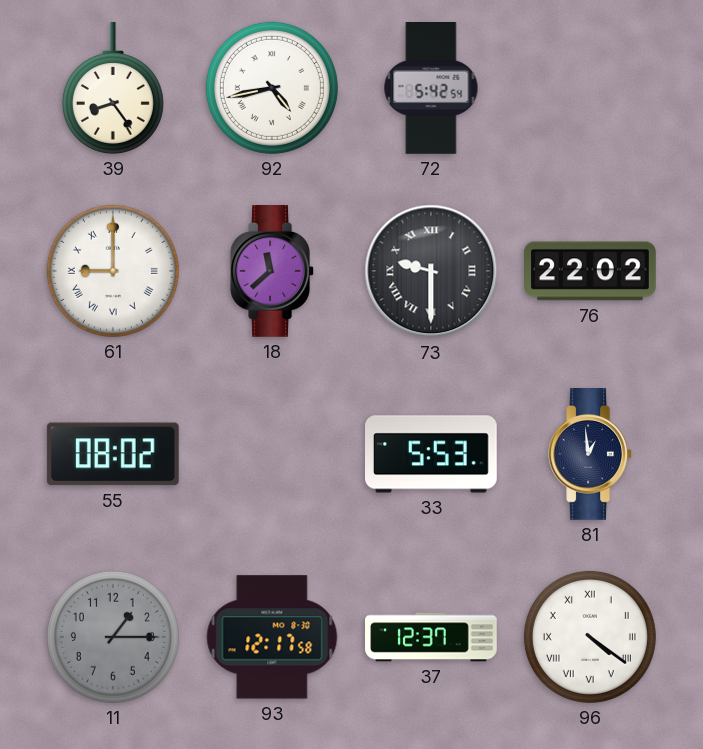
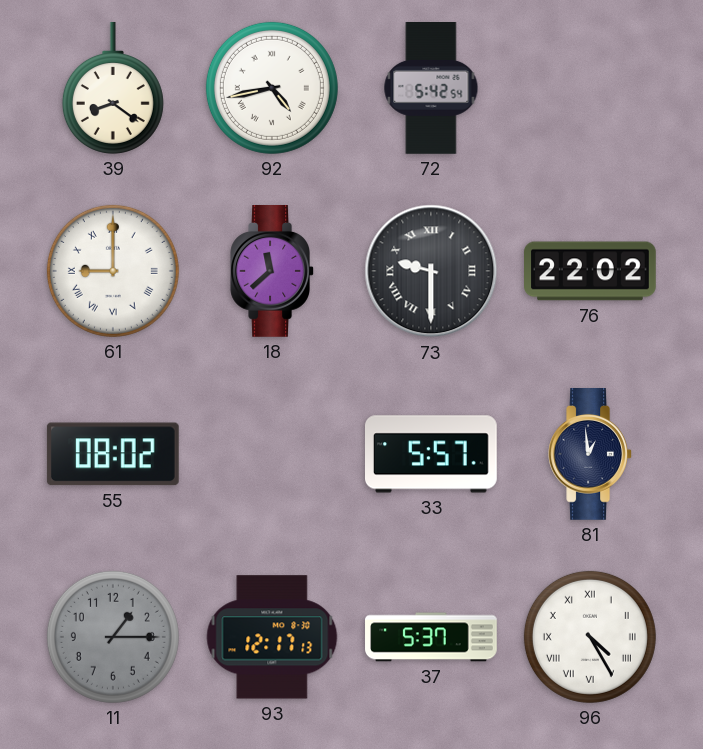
39: 8:24 -> 8:21
33: 5:53 -> 5:57
93: 12:17:58 -> 12:17:13
37: 12:37 -> 5:37
96: 4:21 -> 4:25
